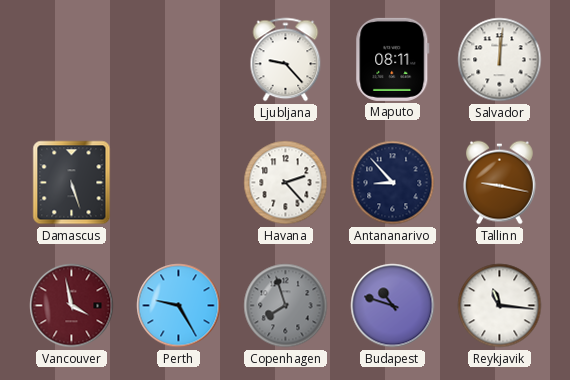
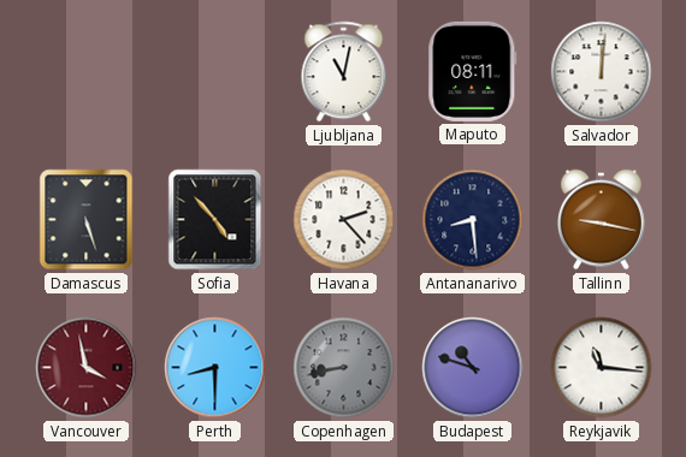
Ljubljana: 9:23 -> 11:02
Sofia: none -> 4:53
Antananarivo: 8:53 -> 8:29
Perth: 9:25 -> 8:30
Copenhagen: 7:57 -> 8:43
